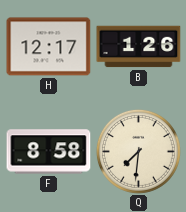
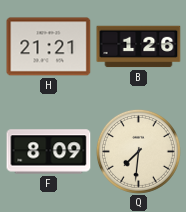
H: 12:17 -> 21:21
F: 8:58 -> 8:09
